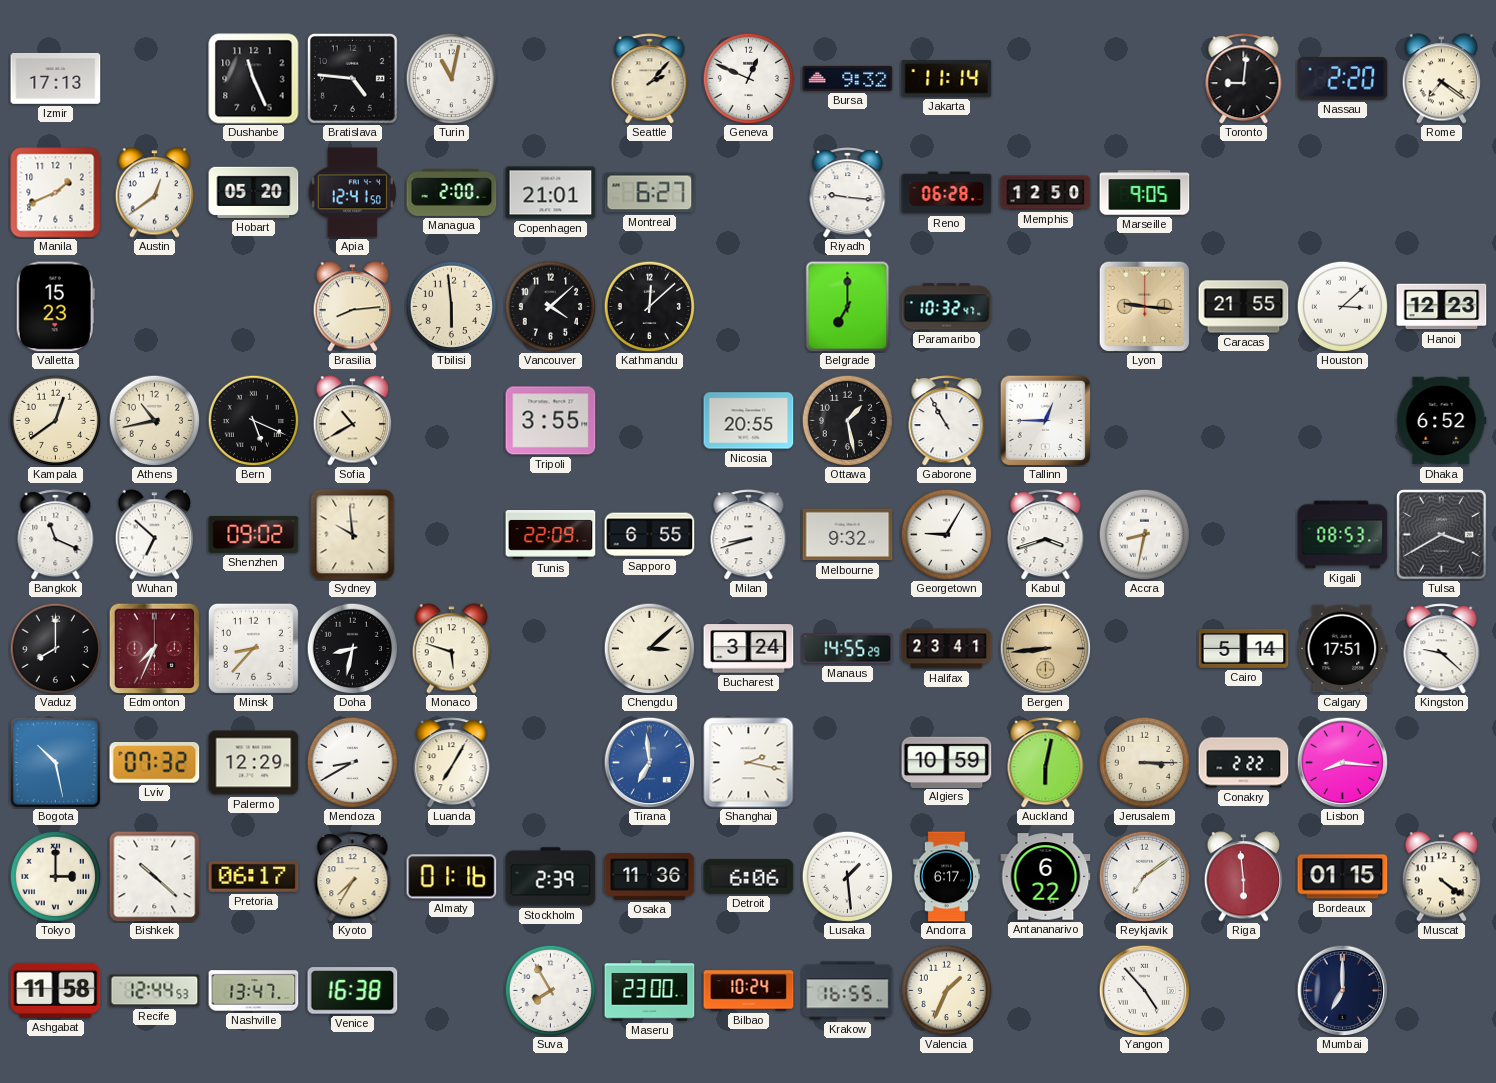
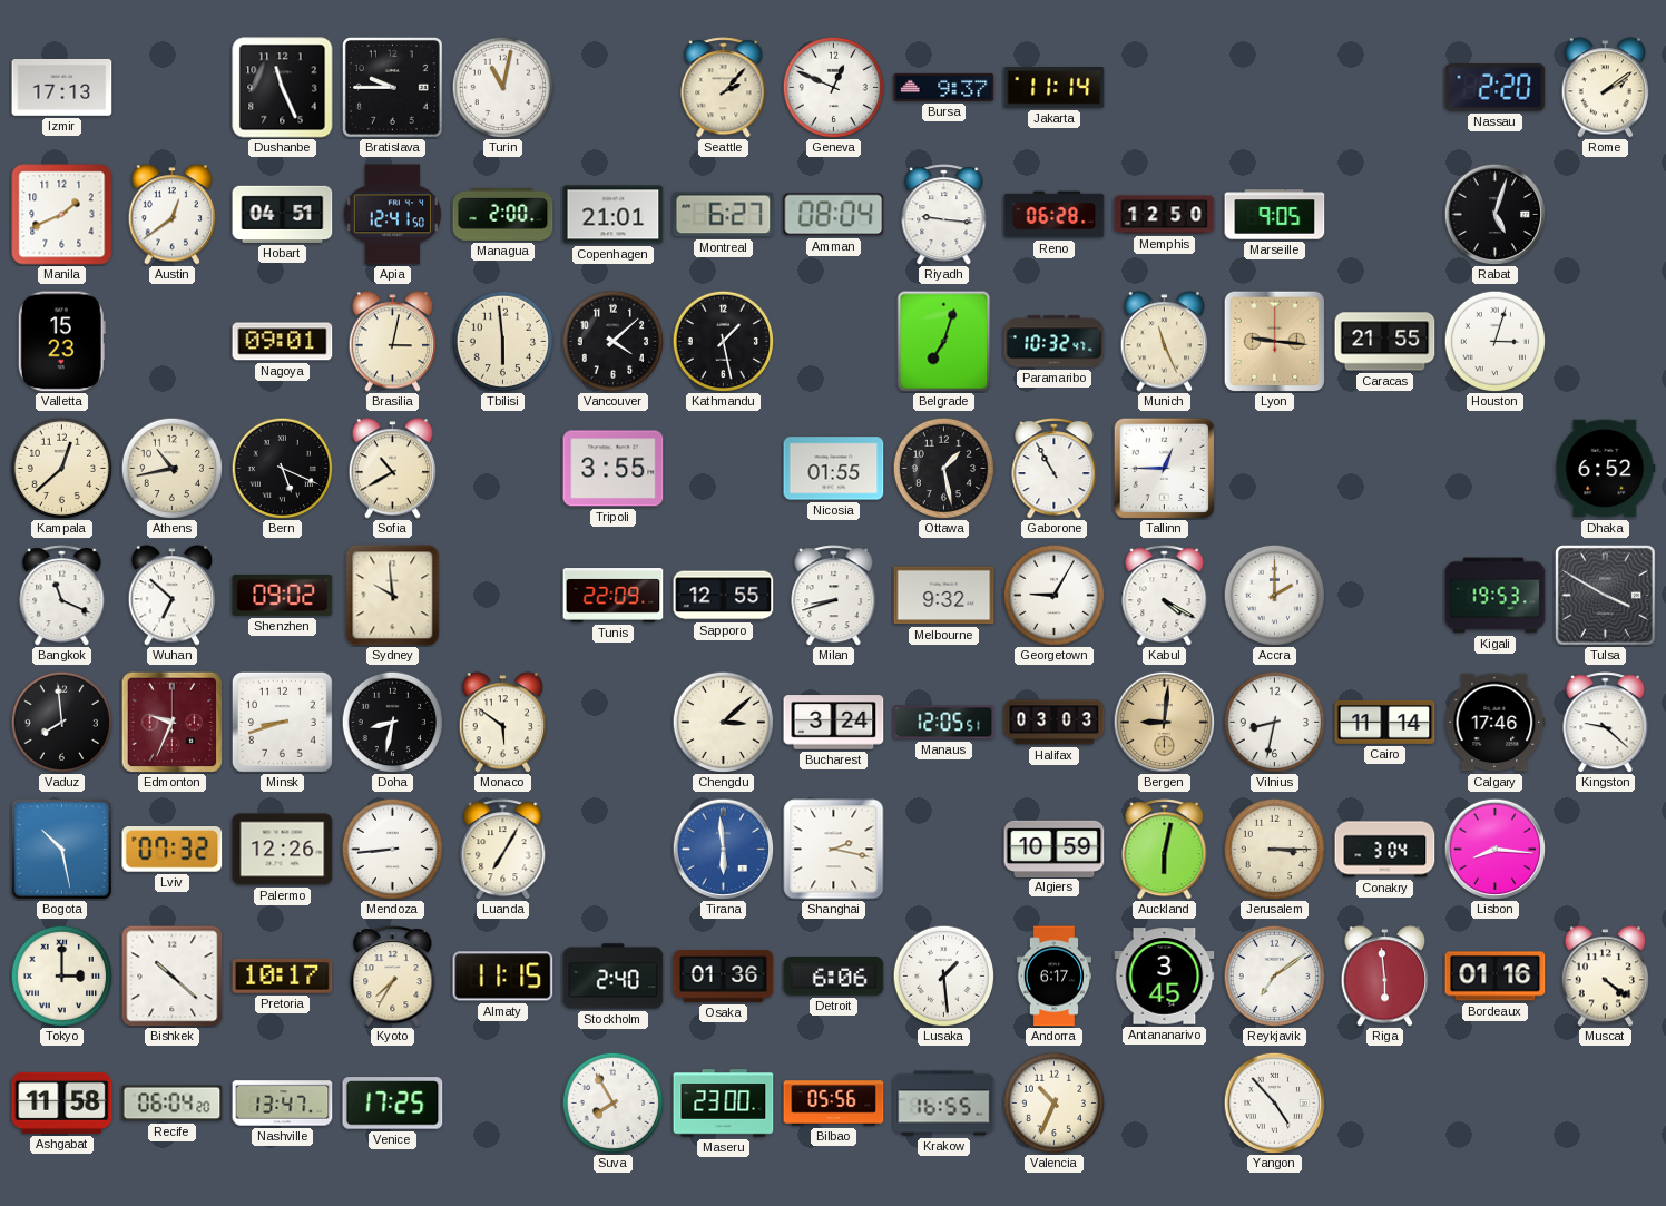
Bratislava: 4:46 -> 9:45
Bursa: 9:32 -> 9:37
Toronto: 9:01 -> none
Rome: 7:21 -> 2:09
Hobart: 05:20 -> 04:51
Amman: none -> 08:04
Rabat: none -> 5:03
Nagoya: none -> 09:01
Brasilia: 8:14 -> 3:02
Kathmandu: 12:08 -> 1:28
Belgrade: 7:00 -> 7:03
Munich: none -> 11:26
Houston: 3:08 -> 3:03
Hanoi: 12:23 -> none
Kampala: 12:39 -> 12:38
Nicosia: 20:55 -> 01:55
Sapporo: 6:55 -> 12:55
Kabul: 3:42 -> 4:20
Accra: 8:32 -> 2:00
Kigali: 08:53 -> 19:53
Tulsa: 3:40 -> 3:50
Vaduz: 8:00 -> 7:59
Edmonton: 7:34 -> 9:34
Minsk: 8:37 -> 8:42
Monaco: 5:48 -> 5:51
Manaus: 14:55 -> 12:05
Halifax: 23:41 -> 03:03
Bergen: 8:44 -> 9:01
Vilnius: none -> 8:32
Cairo: 5:14 -> 11:14
Calgary: 17:51 -> 17:46
Palermo: 12:29 -> 12:26
Mendoza: 8:40 -> 8:44
Tirana: 6:59 -> 5:59
Conakry: 2:22 -> 3:04
Pretoria: 06:17 -> 10:17
Almaty: 01:16 -> 11:15
Stockholm: 2:39 -> 2:40
Osaka: 11:36 -> 01:36
Antananarivo: 6:22 -> 3:45
Bordeaux: 01:15 -> 01:16
Recife: 12:44 -> 06:04
Venice: 16:38 -> 17:25
Bilbao: 10:24 -> 05:56
Valencia: 1:34 -> 10:34
Mumbai: 7:00 -> none
